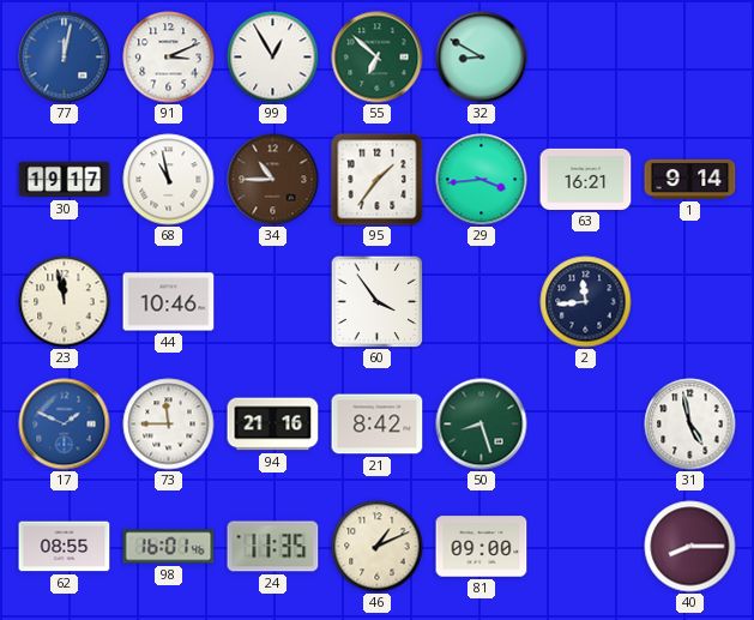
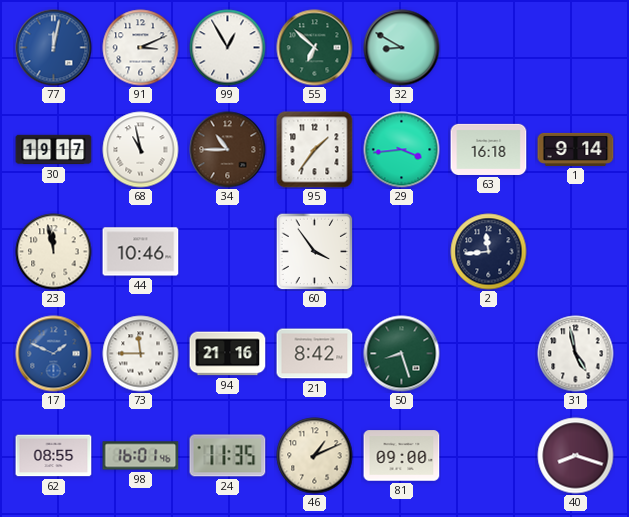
63: 16:21 -> 16:18
40: 8:15 -> 8:18
